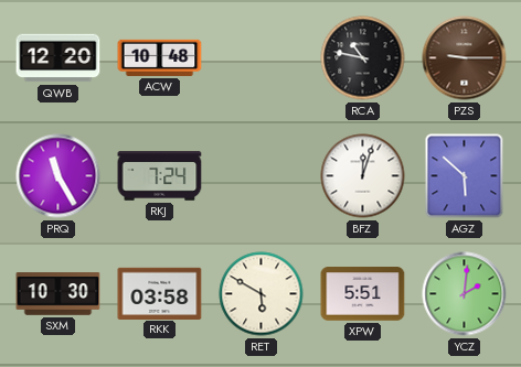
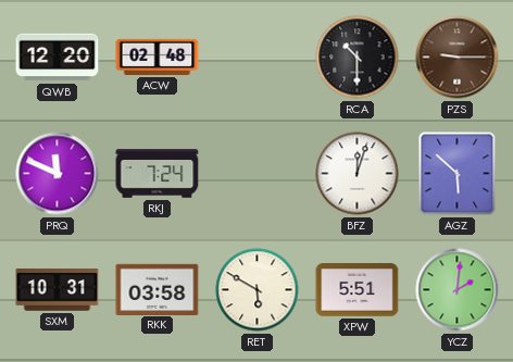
ACW: 10:48 -> 02:48
RCA: 10:47 -> 10:30
PRQ: 11:25 -> 11:49
SXM: 10:30 -> 10:31
